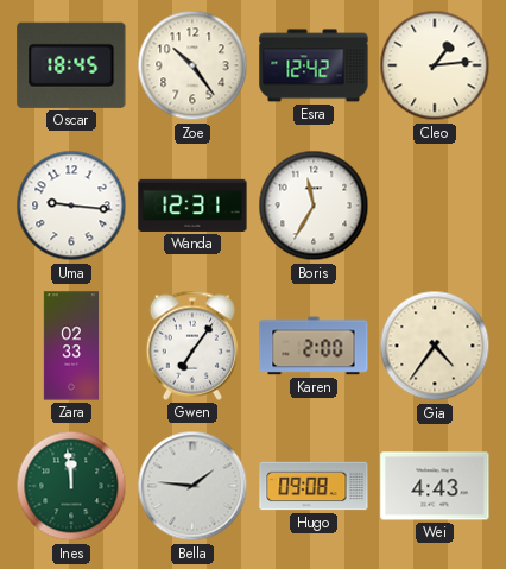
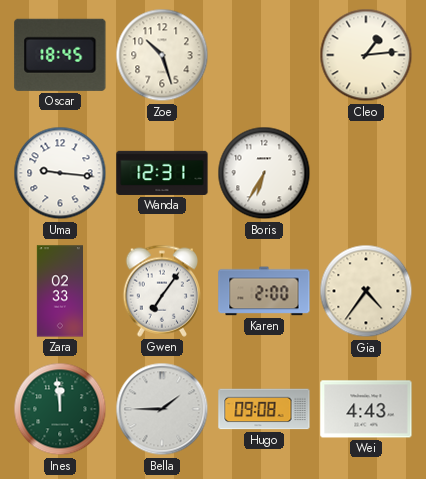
Zoe: 10:24 -> 10:27
Esra: 12:42 -> none
Boris: 11:35 -> 6:35
Bella: 1:46 -> 1:45
